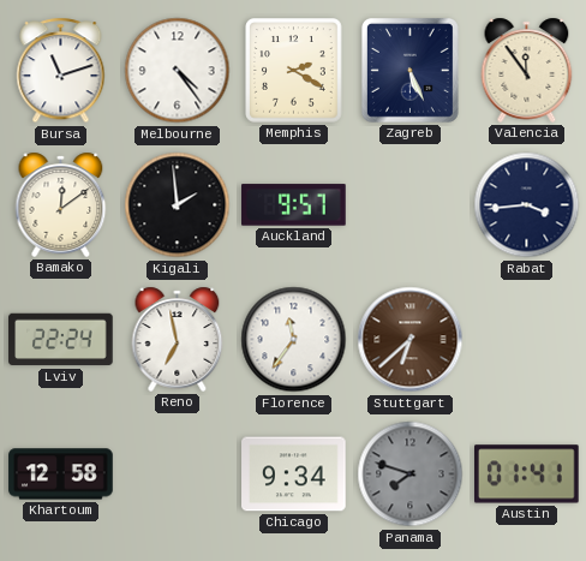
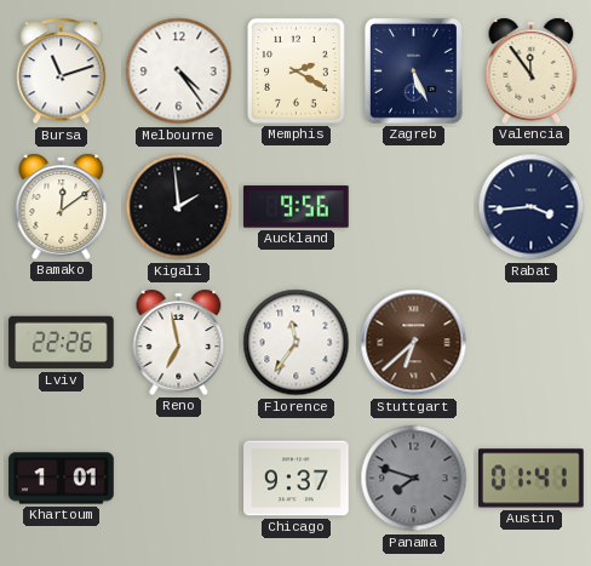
Auckland: 9:57 -> 9:56
Lviv: 22:24 -> 22:26
Khartoum: 12:58 -> 1:01
Chicago: 9:34 -> 9:37
